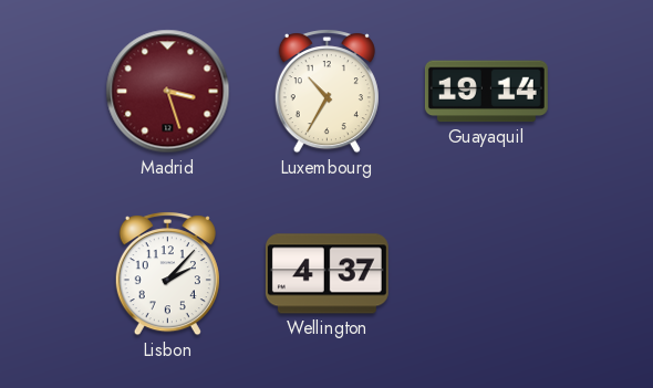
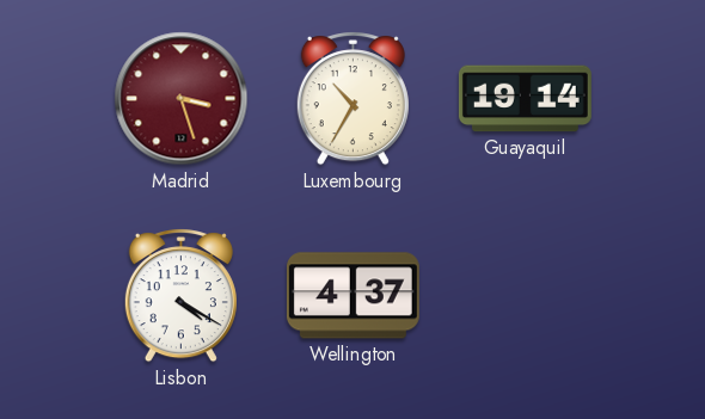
Lisbon: 2:07 -> 4:20
